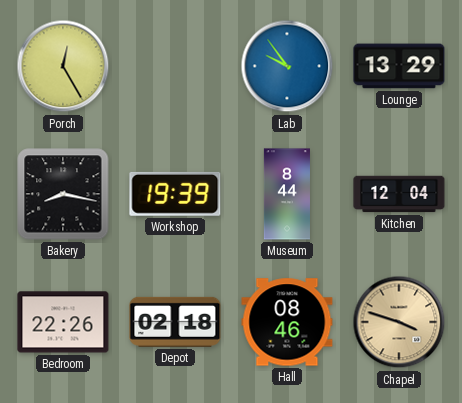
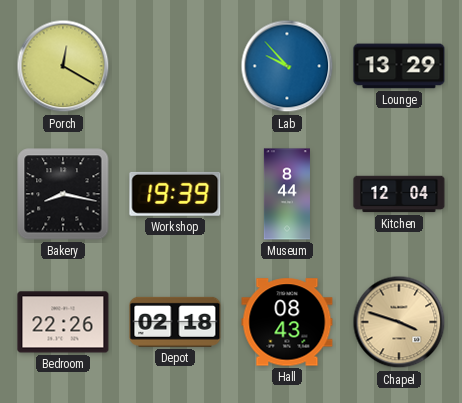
Porch: 12:25 -> 12:20
Lab: 9:54 -> 9:53
Hall: 08:46 -> 08:43
